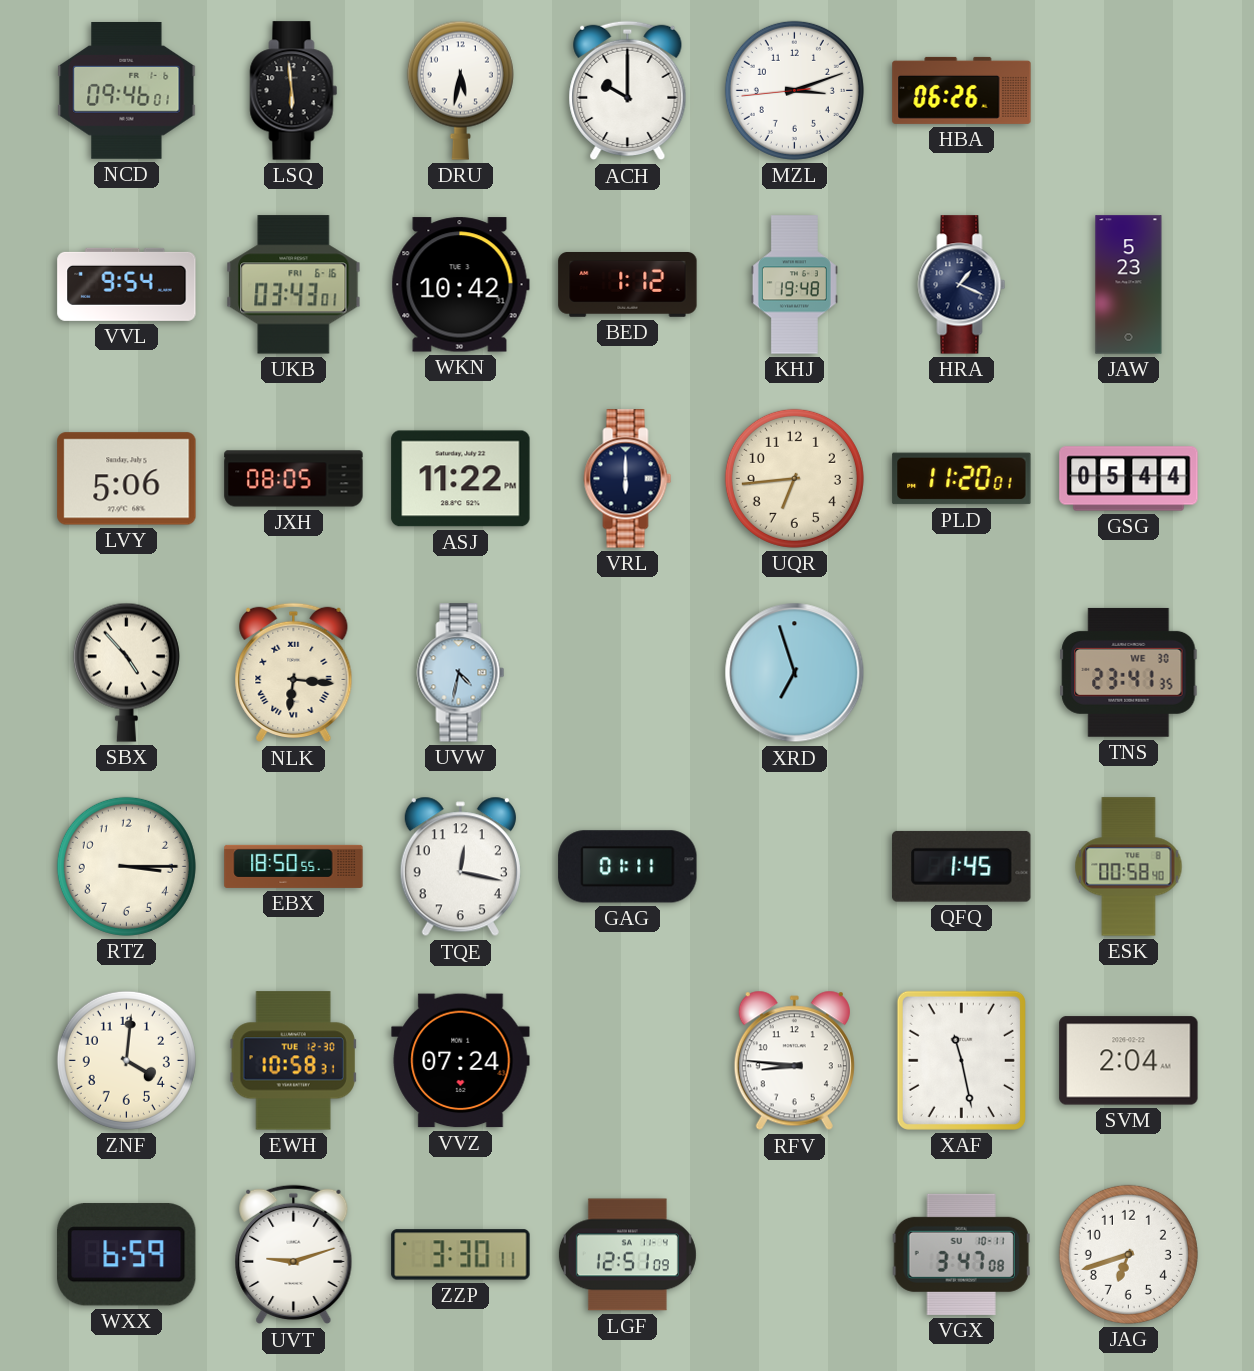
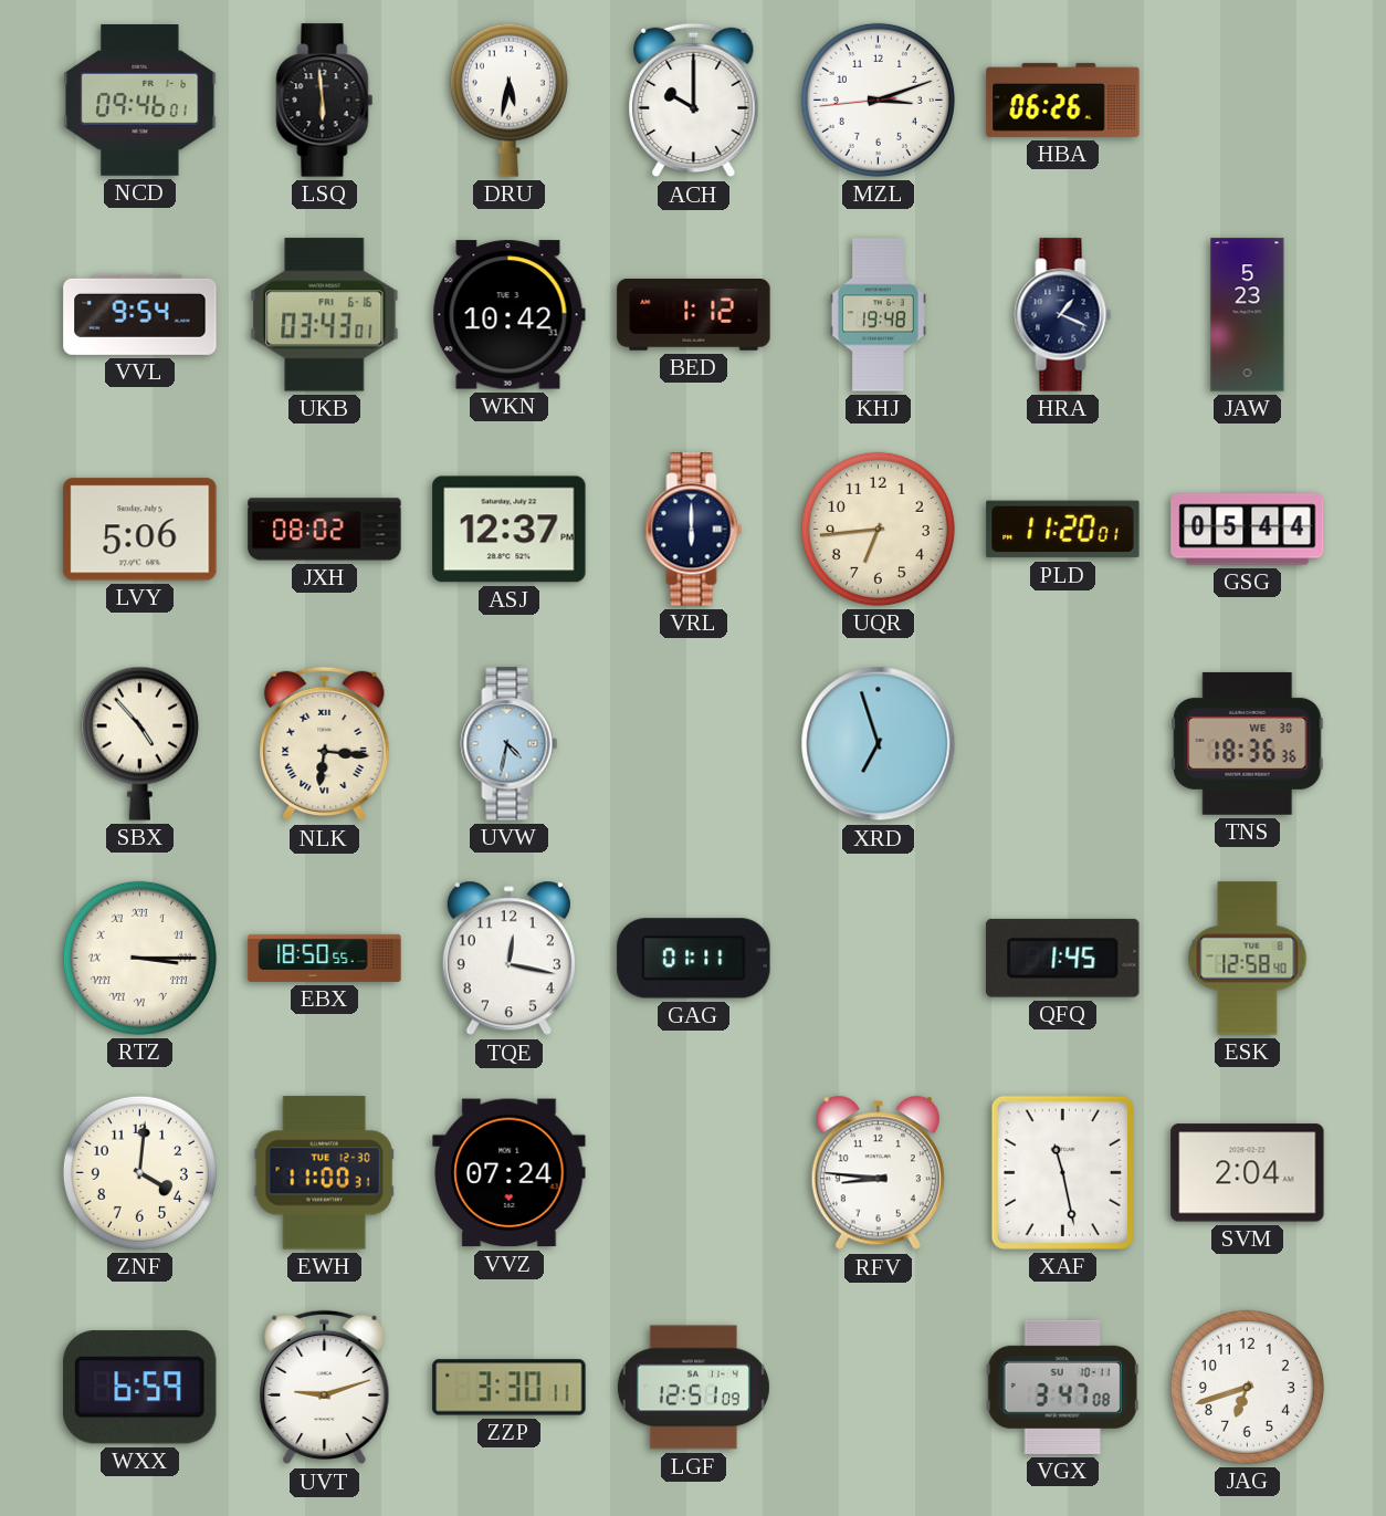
JXH: 08:05 -> 08:02
ASJ: 11:22 -> 12:37
TNS: 23:41 -> 18:36
RTZ numerals: Arabic -> Roman
ESK: 00:58 -> 12:58
EWH: 10:58 -> 11:00
